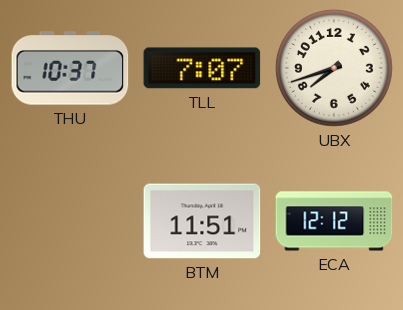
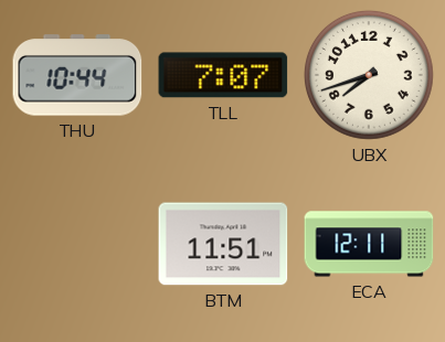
THU: 10:37 -> 10:44
ECA: 12:12 -> 12:11
